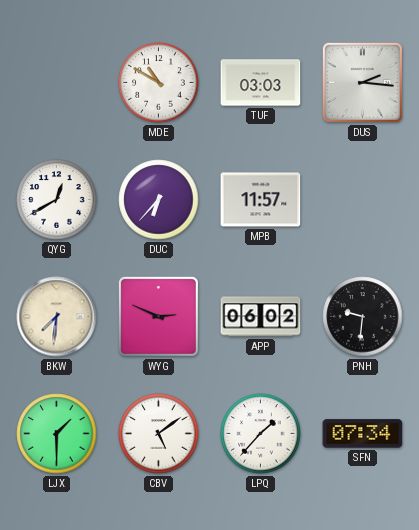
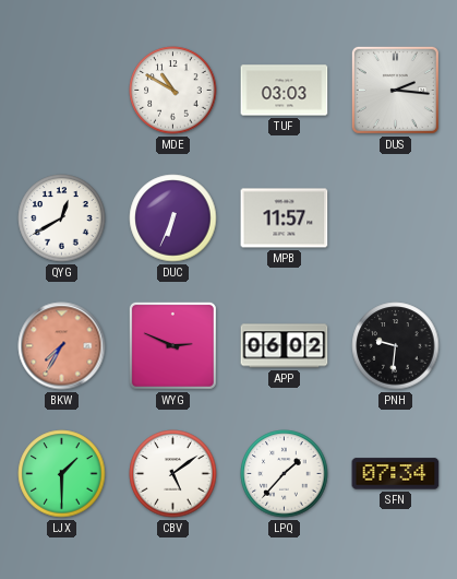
DUC: 6:37 -> 6:34
BKW: 7:31 -> 7:35
BKW dial: cream -> salmon
